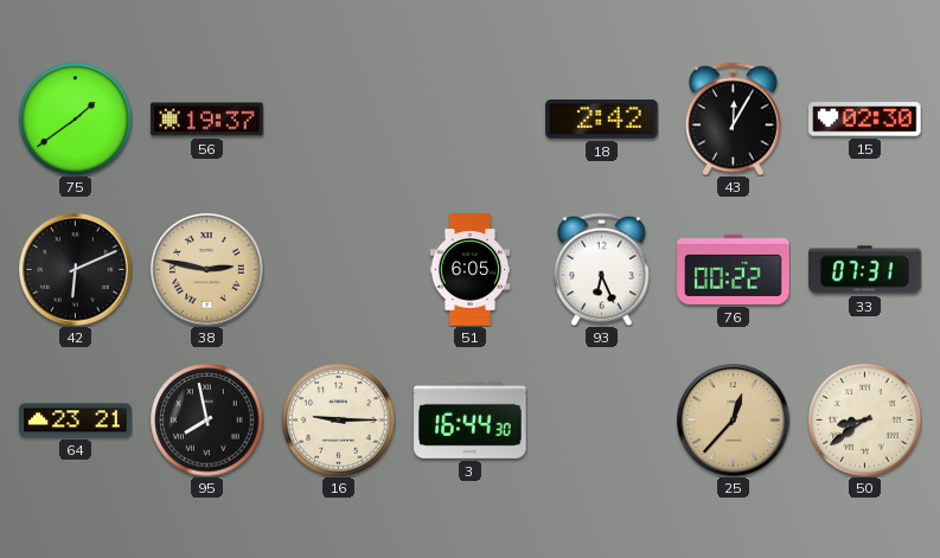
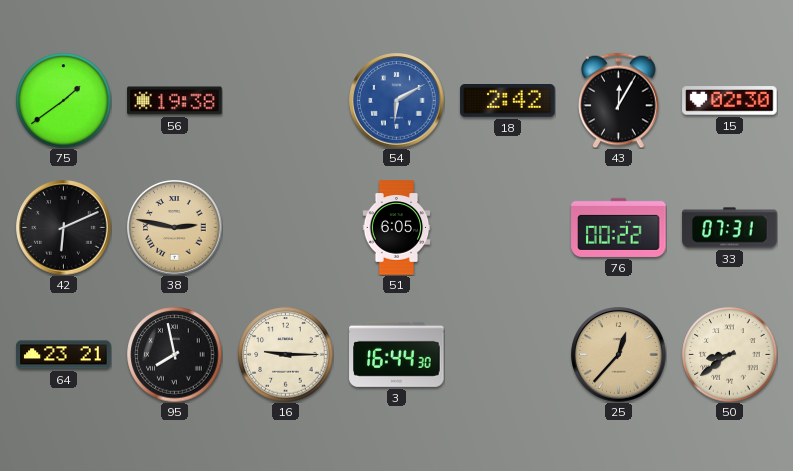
56: 19:37 -> 19:38
54: none -> 6:10
93: 6:26 -> none
